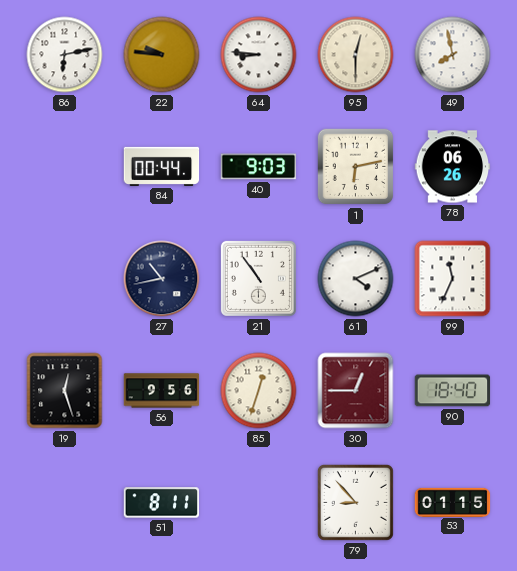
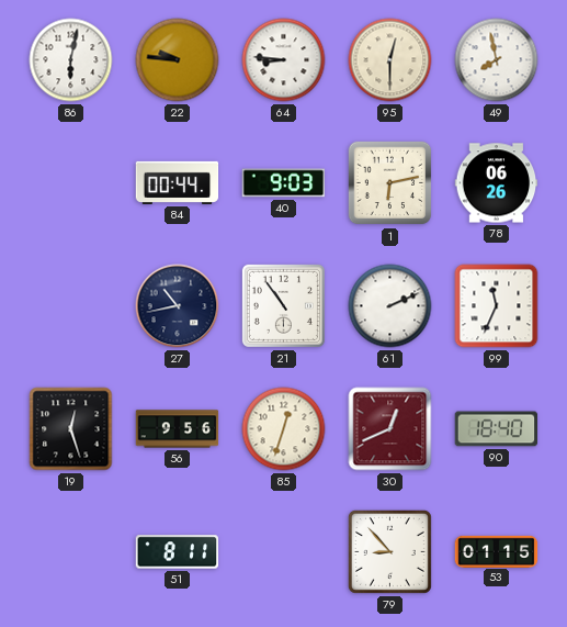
86: 6:13 -> 6:02
61: 4:11 -> 2:11
30: 12:45 -> 12:41
